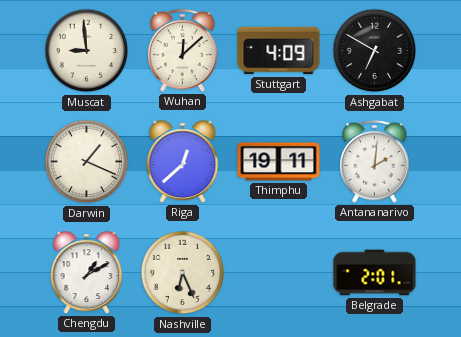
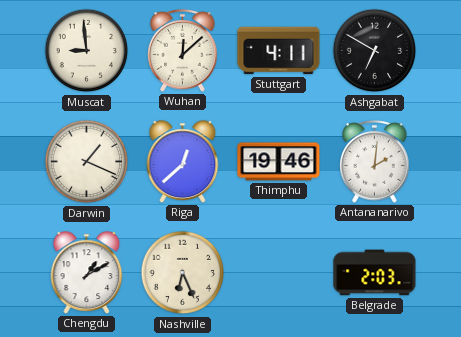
Stuttgart: 4:09 -> 4:11
Thimphu: 19:11 -> 19:46
Belgrade: 2:01 -> 2:03
